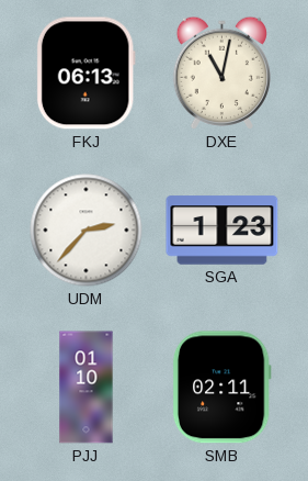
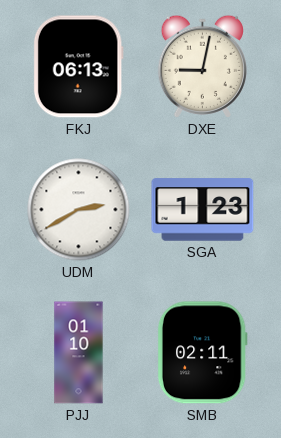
DXE: 11:02 -> 9:02
UDM: 2:37 -> 2:40
